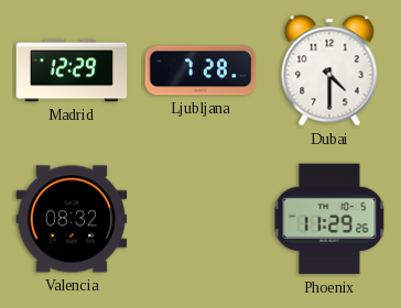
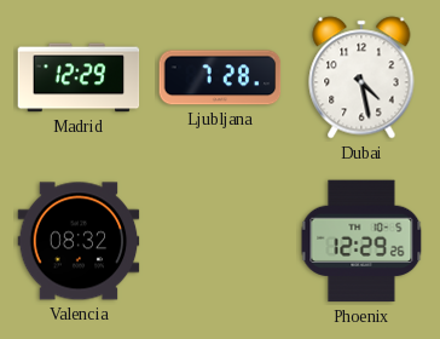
Dubai: 4:30 -> 4:28
Phoenix: 11:29 -> 12:29
